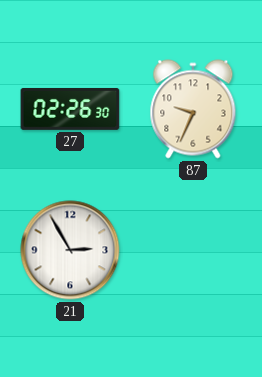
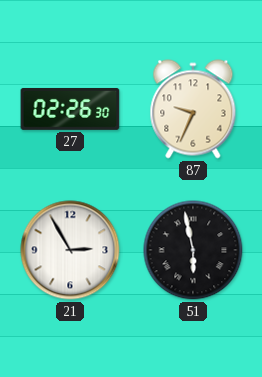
51: none -> 5:58
